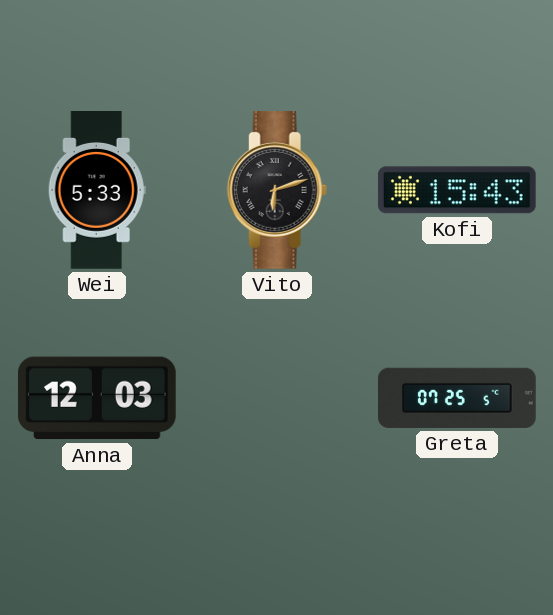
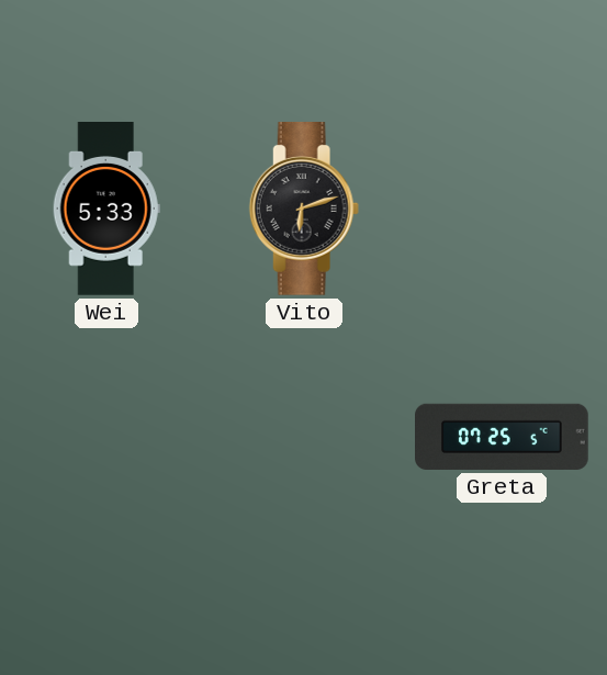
Kofi: 15:43 -> none
Anna: 12:03 -> none
